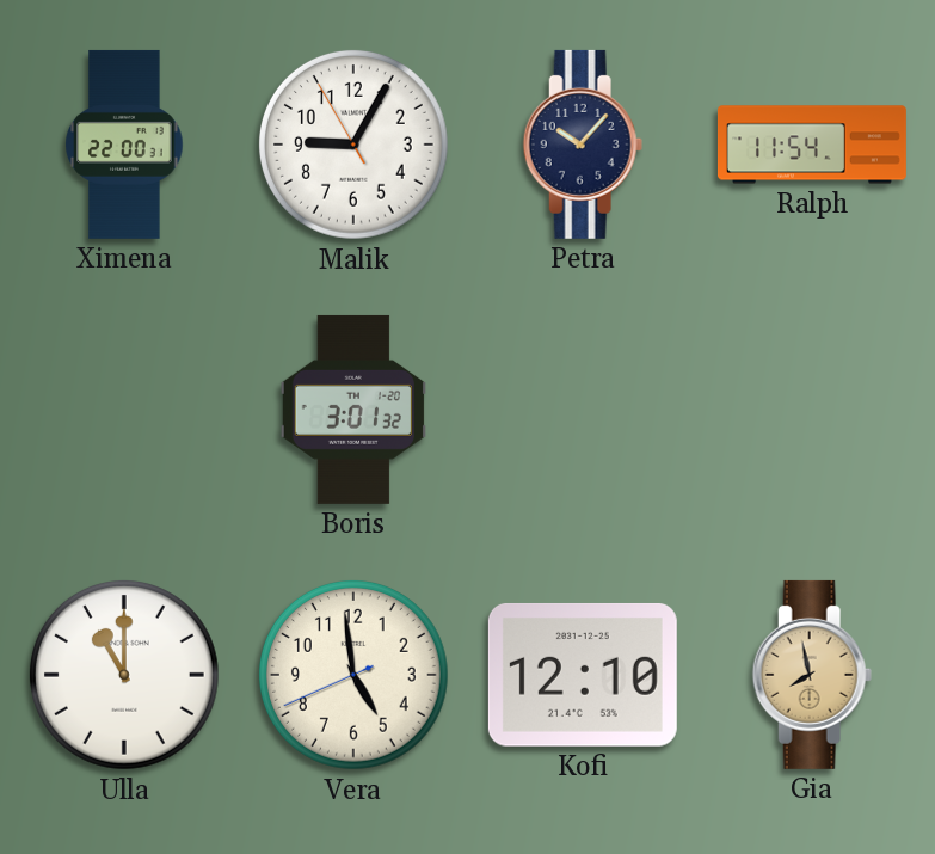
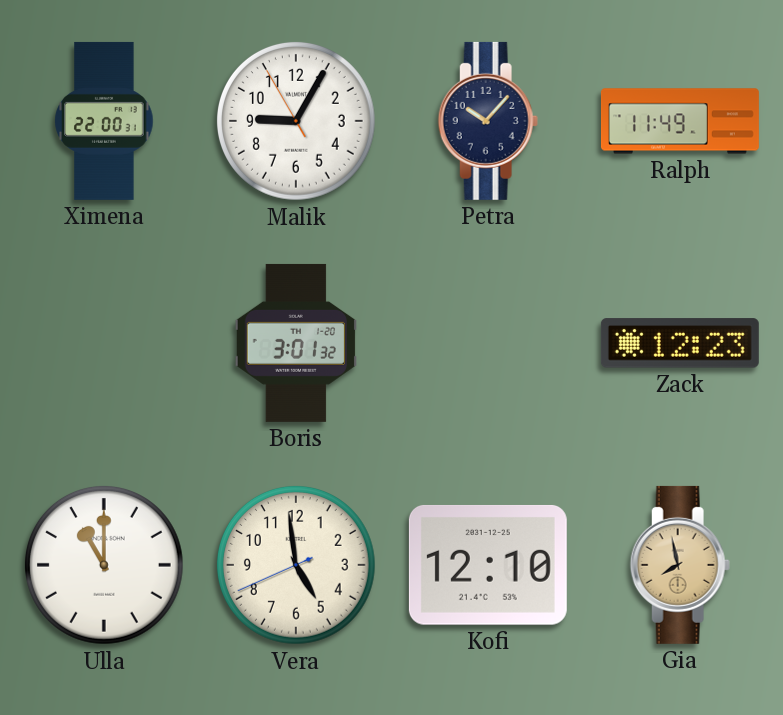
Ralph: 11:54 -> 11:49
Zack: none -> 12:23
